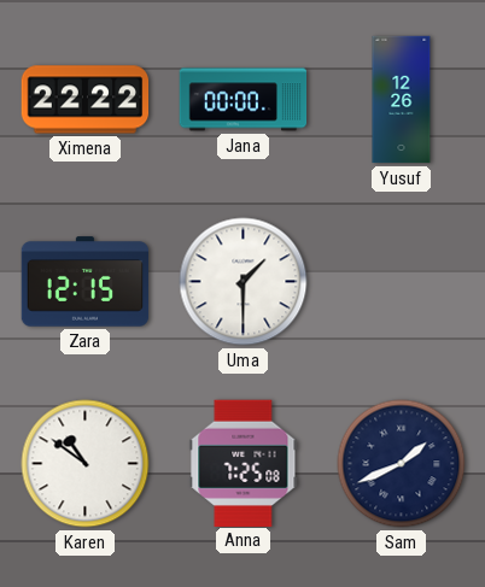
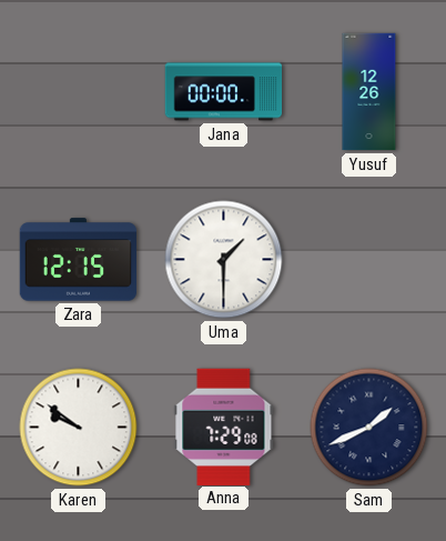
Ximena: 22:22 -> none
Karen: 10:51 -> 9:51
Anna: 7:25 -> 7:29
